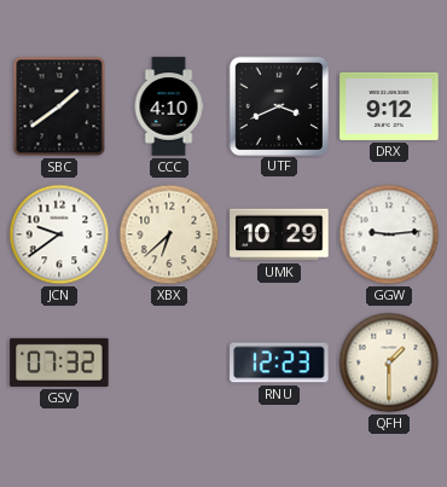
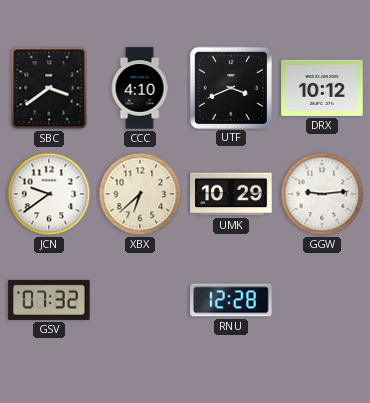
SBC: 1:39 -> 3:39
DRX: 9:12 -> 10:12
RNU: 12:23 -> 12:28
QFH: 1:30 -> none
